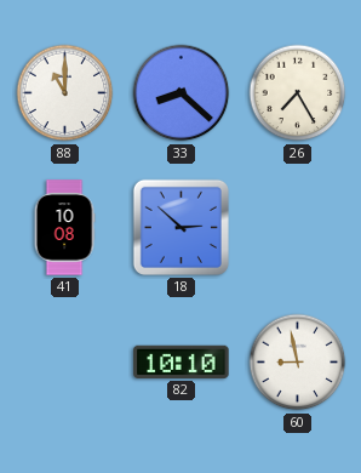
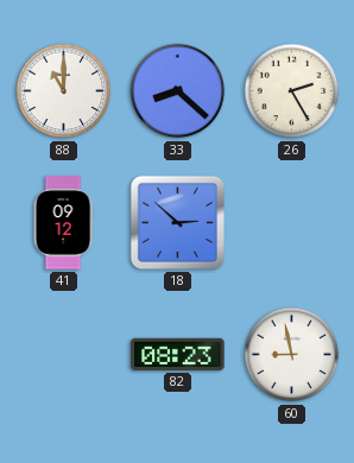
26: 7:25 -> 2:25
41: 10:08 -> 09:12
82: 10:10 -> 08:23
